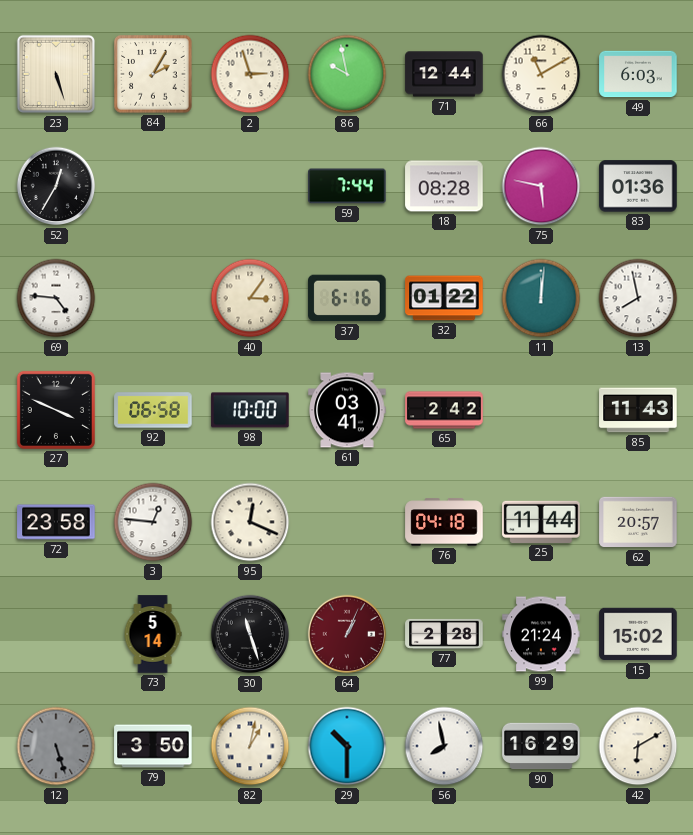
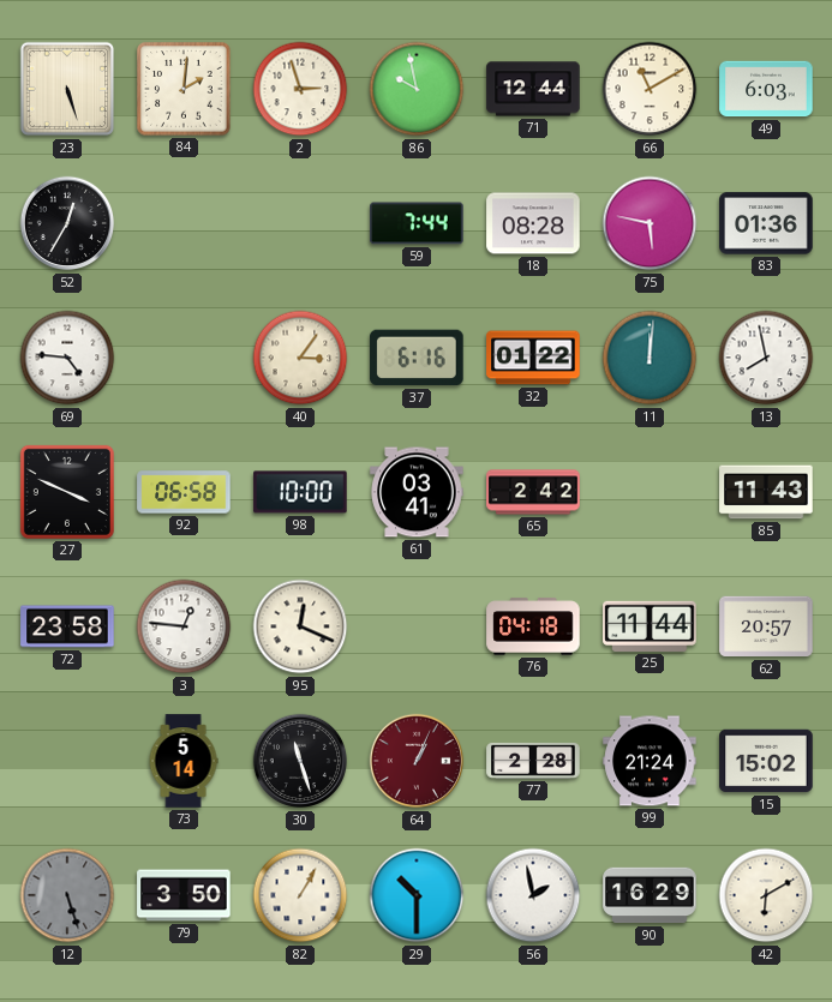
84: 2:05 -> 2:01
82: 1:02 -> 1:05
56: 7:58 -> 1:58
